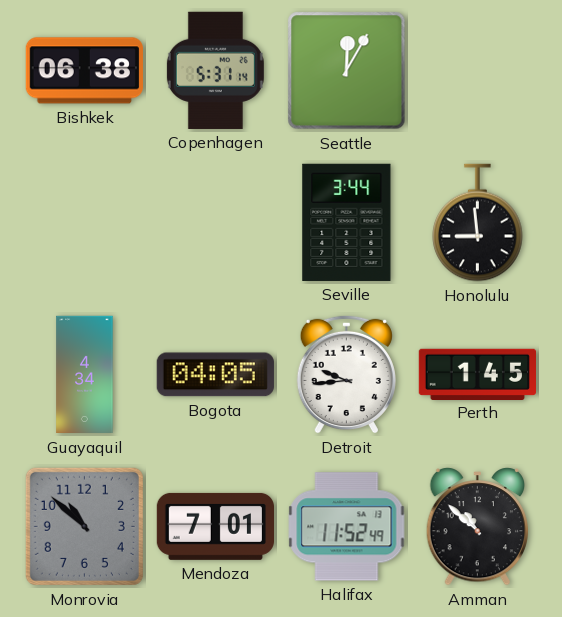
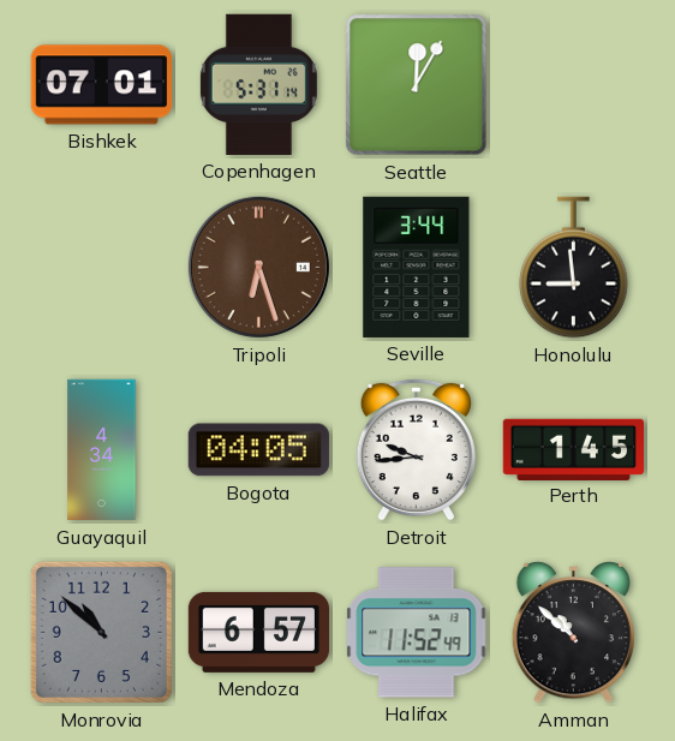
Bishkek: 06:38 -> 07:01
Tripoli: none -> 6:27
Mendoza: 7:01 -> 6:57
